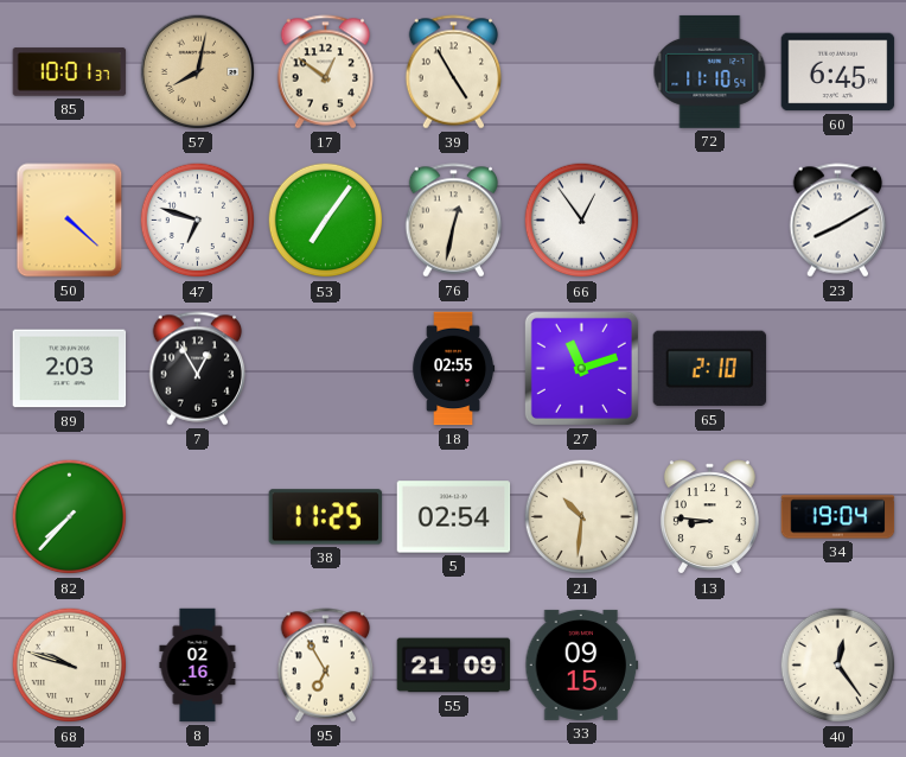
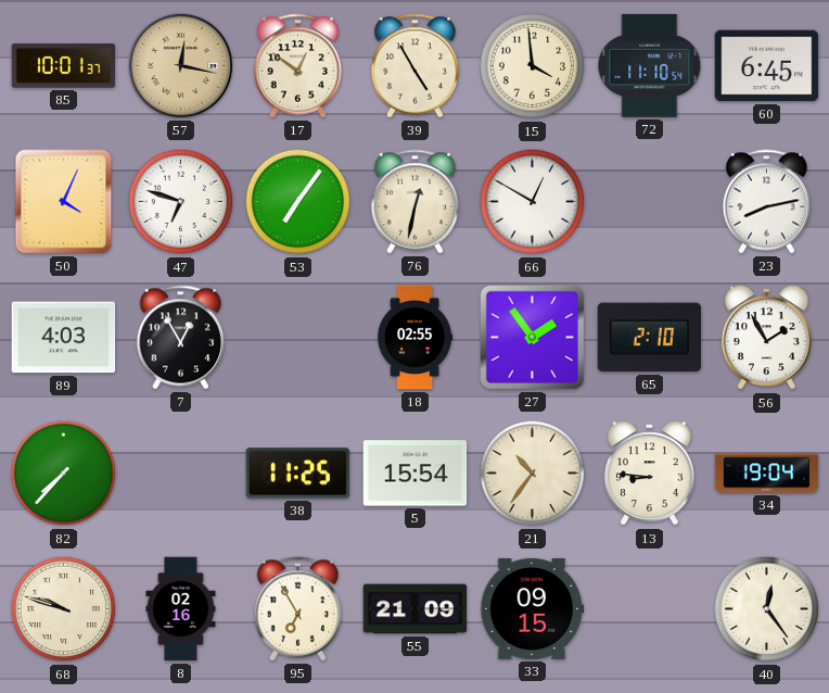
57: 8:02 -> 12:17
15: none -> 3:59
50: 4:22 -> 4:04
66: 12:54 -> 12:50
23: 8:10 -> 8:13
89: 2:03 -> 4:03
27: 11:12 -> 1:54
56: none -> 1:55
5: 02:54 -> 15:54
21: 10:31 -> 10:36
